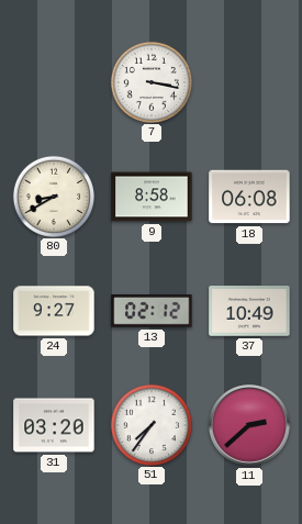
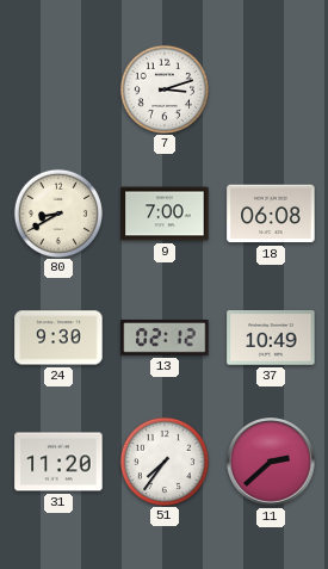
7: 3:17 -> 3:12
9: 8:58 -> 7:00
24: 9:27 -> 9:30
31: 03:20 -> 11:20
